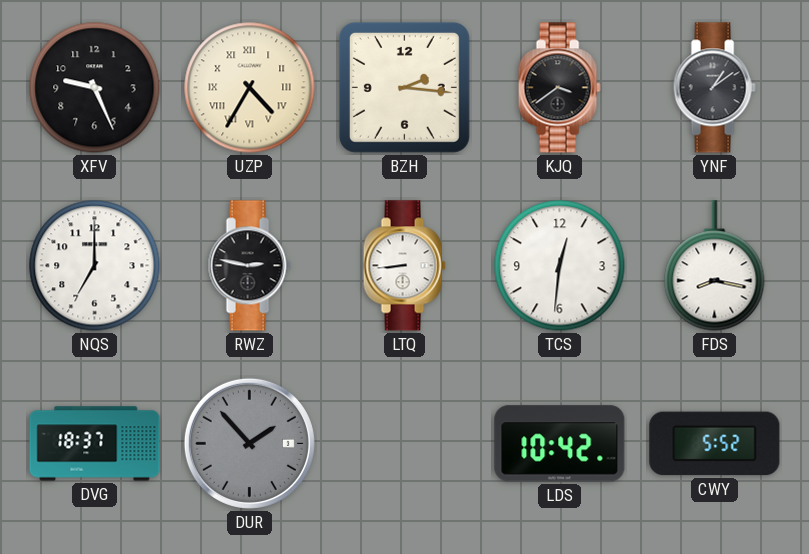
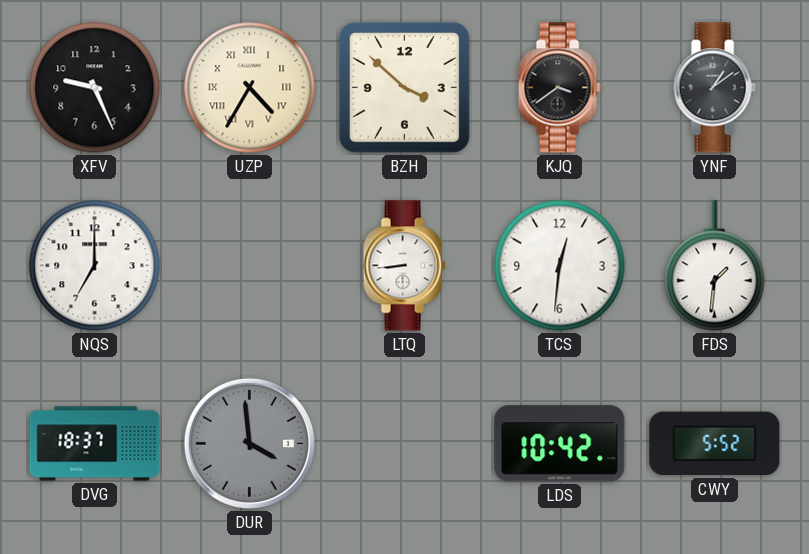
BZH: 2:16 -> 3:52
RWZ: 2:47 -> none
FDS: 8:17 -> 1:31
DUR: 1:53 -> 3:59
